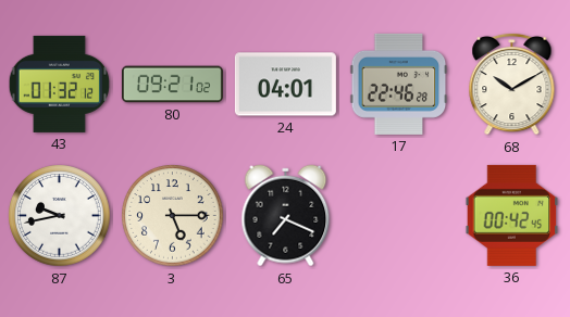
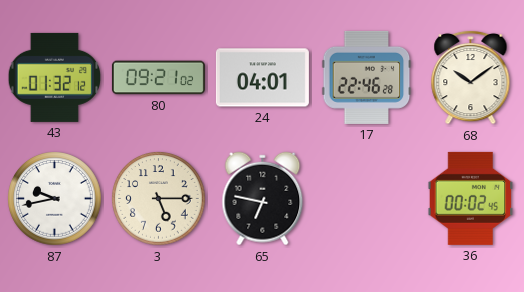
68: 10:10 -> 10:09
65: 7:19 -> 6:47
36: 00:42 -> 00:02
